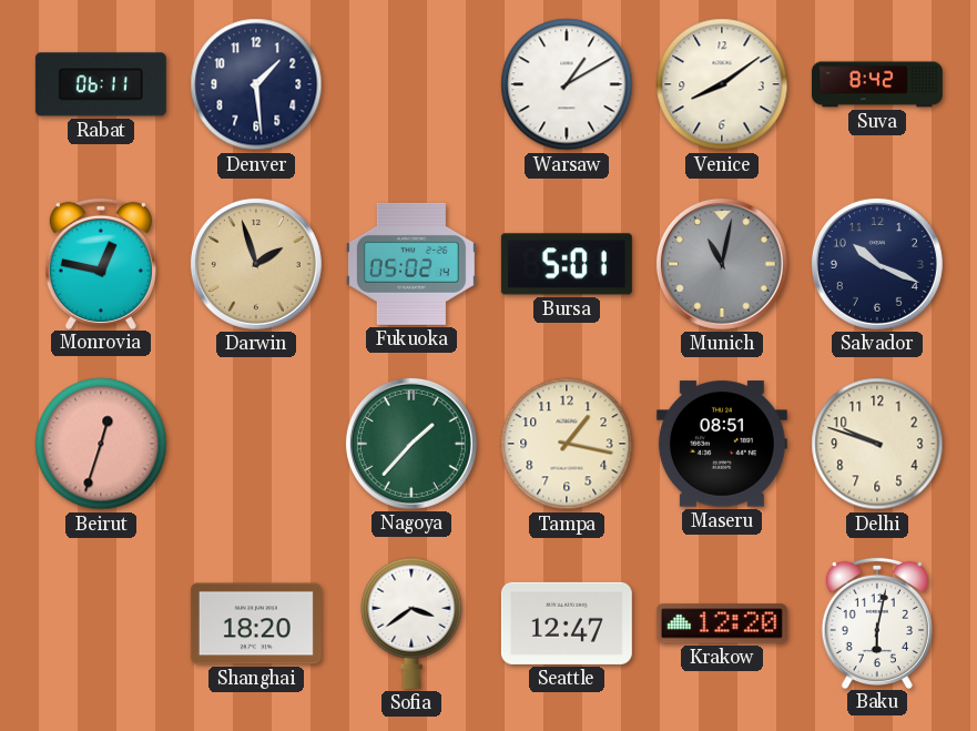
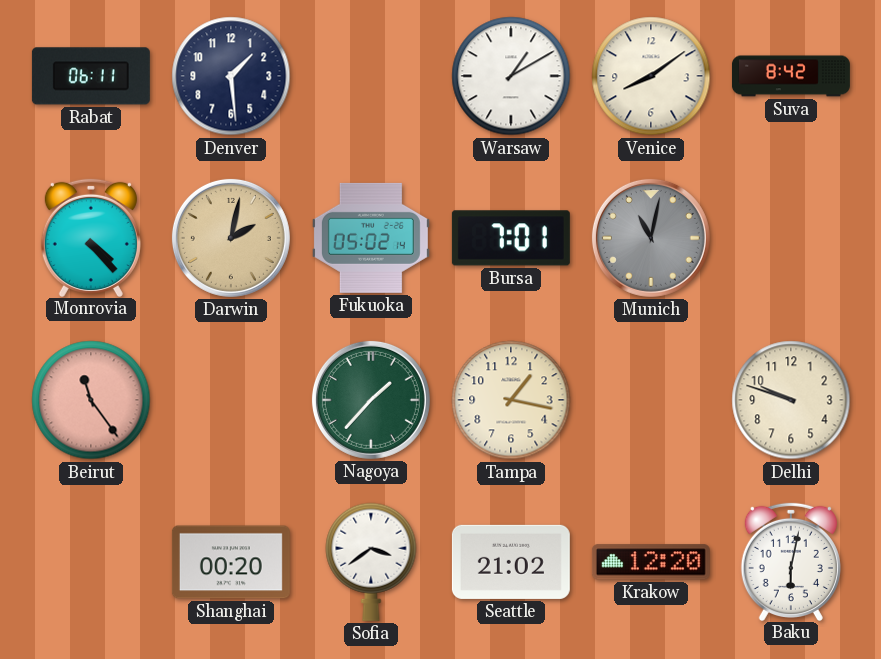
Monrovia: 12:47 -> 4:23
Darwin: 1:57 -> 2:02
Bursa: 5:01 -> 7:01
Salvador: 10:19 -> none
Beirut: 12:33 -> 11:24
Maseru: 08:51 -> none
Shanghai: 18:20 -> 00:20
Seattle: 12:47 -> 21:02
